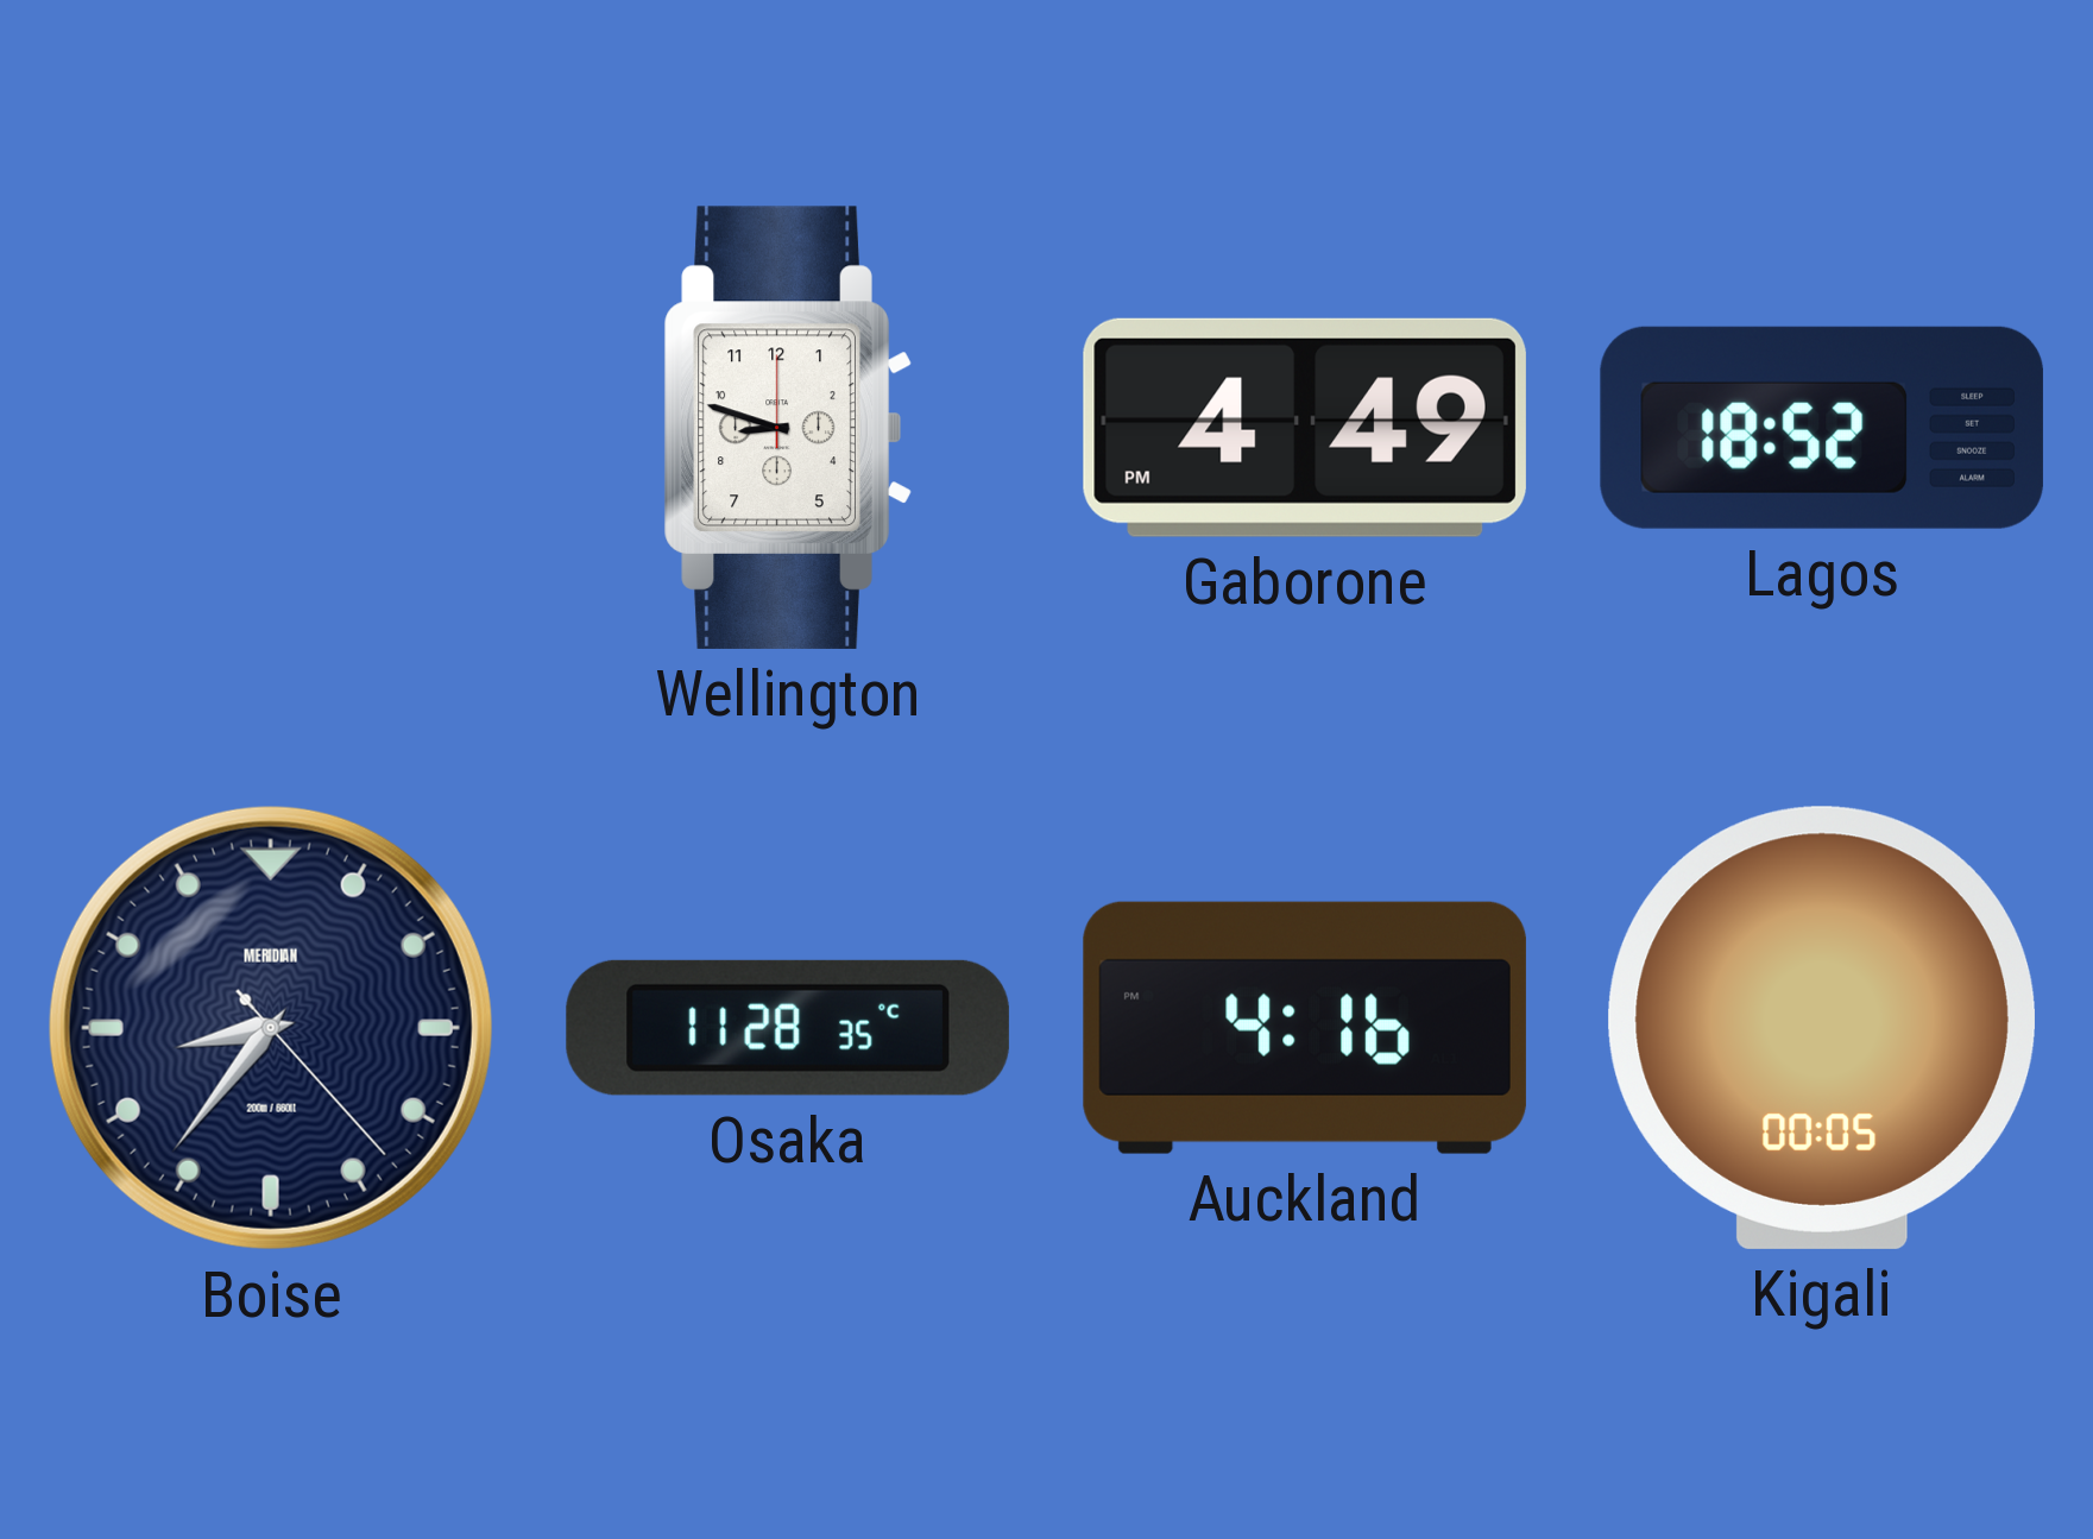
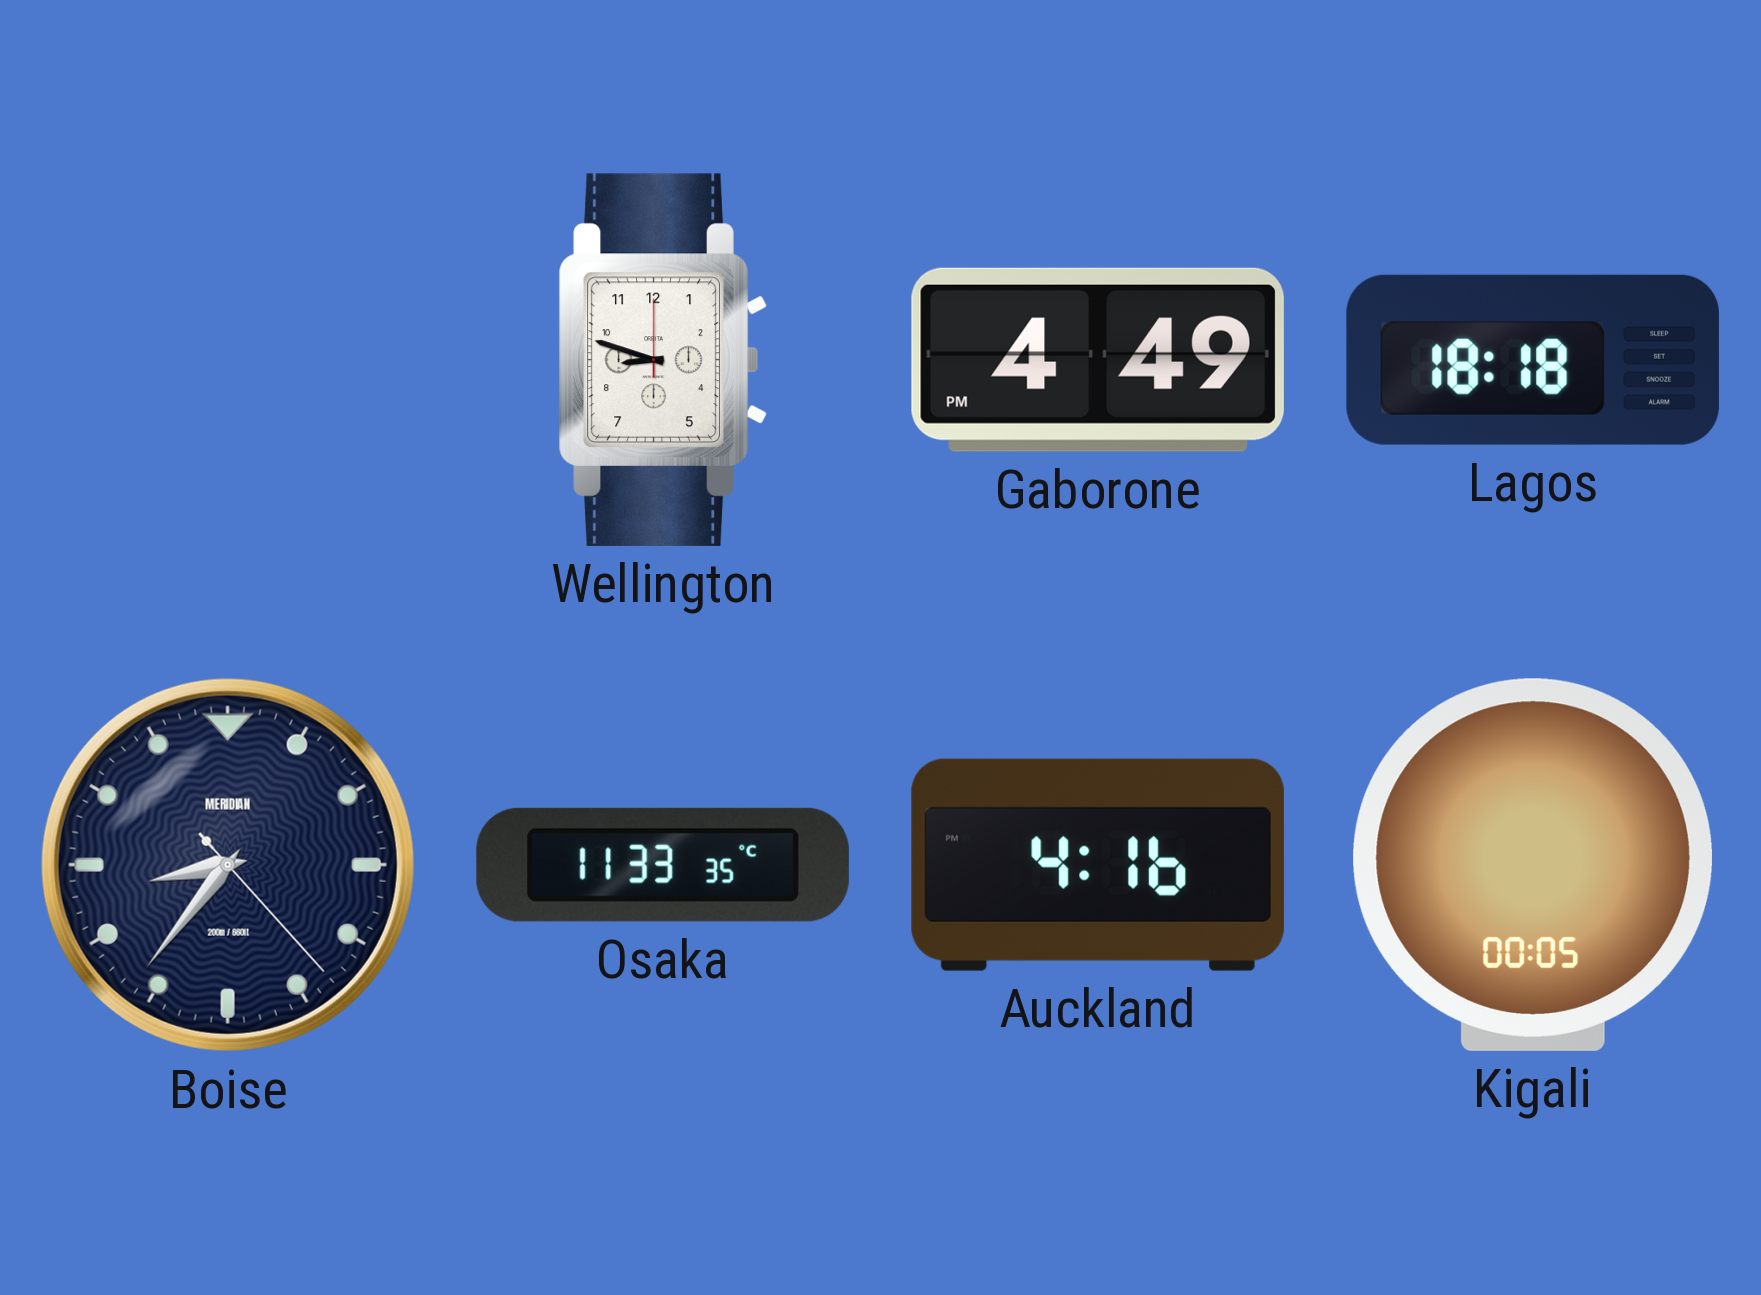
Lagos: 18:52 -> 18:18
Osaka: 11:28 -> 11:33
